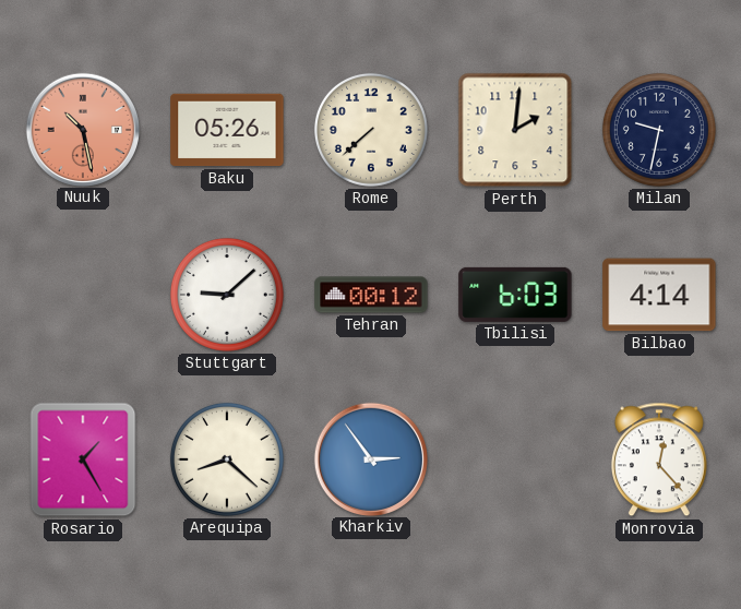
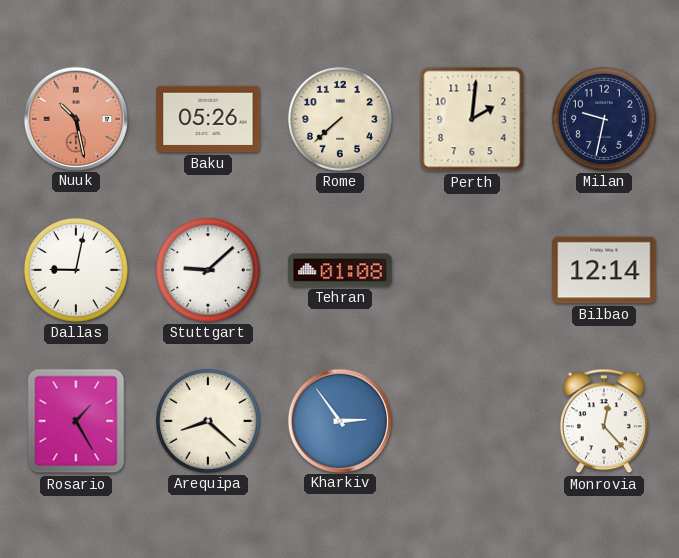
Dallas: none -> 9:02
Tehran: 00:12 -> 01:08
Tbilisi: 6:03 -> none
Bilbao: 4:14 -> 12:14
